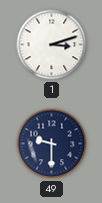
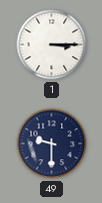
1: 3:12 -> 3:15
